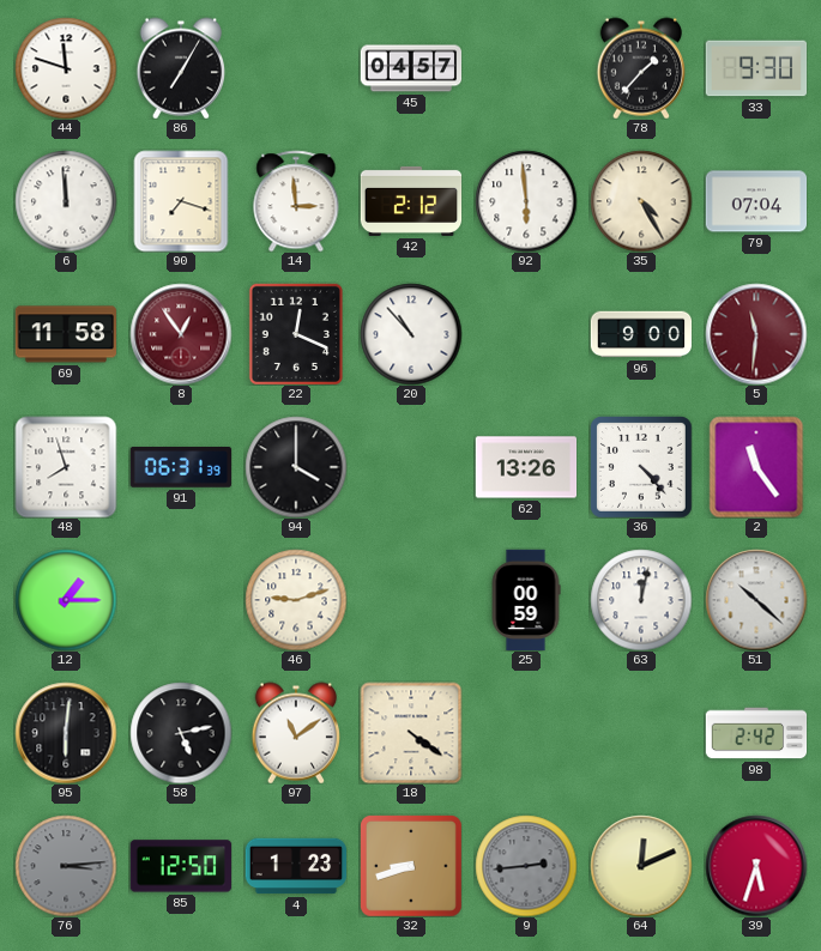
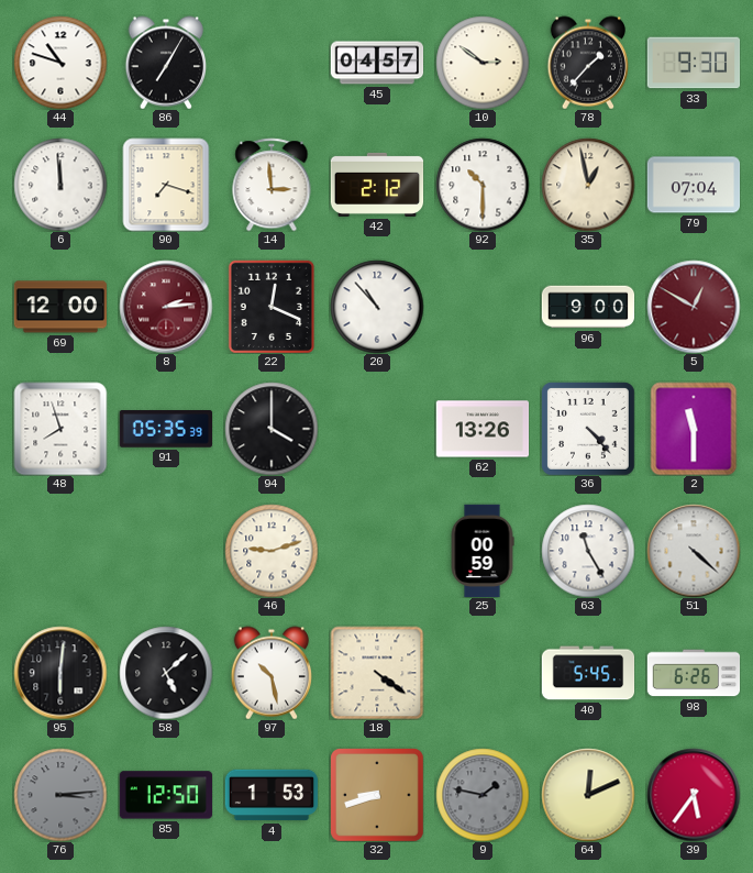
44: 11:48 -> 10:48
10: none -> 2:51
92: 5:59 -> 10:30
35: 4:25 -> 12:58
69: 11:58 -> 12:00
8: 12:54 -> 2:14
5: 11:31 -> 12:50
91: 06:31 -> 05:35
2: 11:24 -> 11:30
12: 1:15 -> none
63: 12:02 -> 11:25
51: 10:22 -> 4:22
58: 5:13 -> 5:08
97: 11:09 -> 10:28
40: none -> 5:45
98: 2:42 -> 6:26
4: 1:23 -> 1:53
9: 2:44 -> 1:47
39: 5:33 -> 5:36
